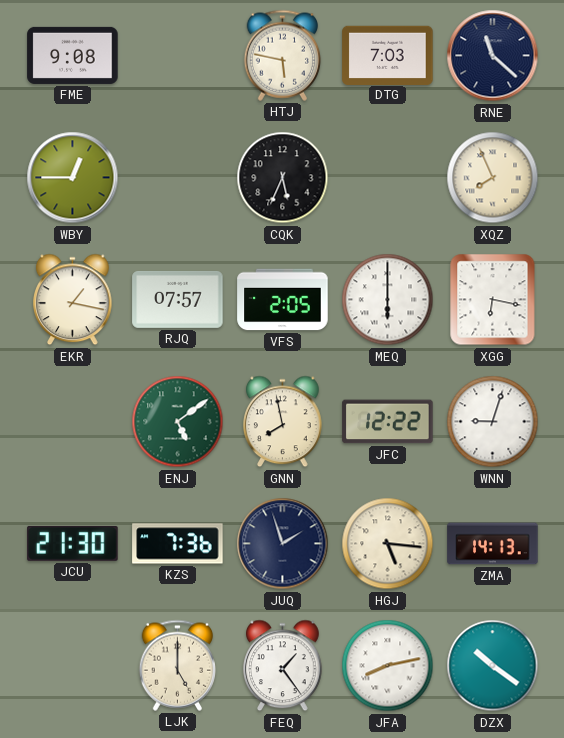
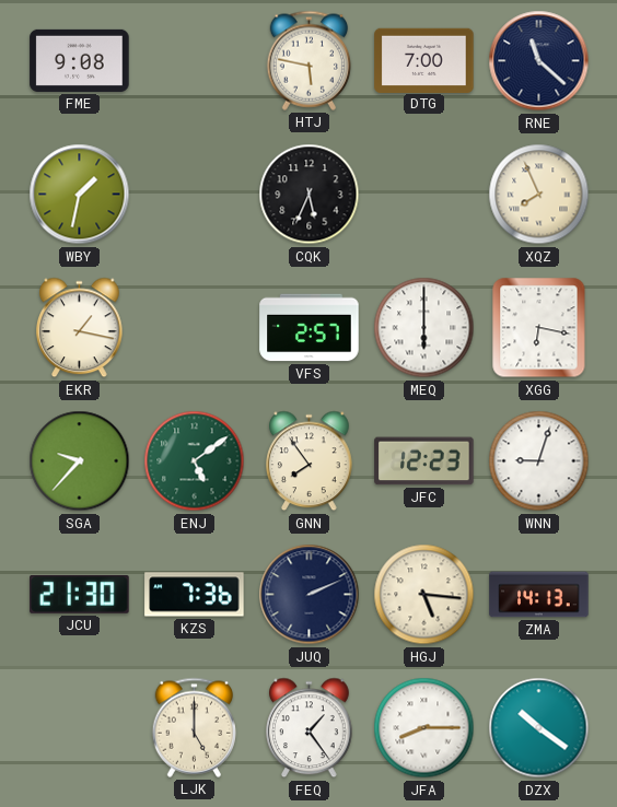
DTG: 7:03 -> 7:00
WBY: 12:45 -> 1:32
RJQ: 07:57 -> none
VFS: 2:05 -> 2:57
SGA: none -> 9:37
GNN: 7:58 -> 7:54
JFC: 12:22 -> 12:23
JUQ: 1:57 -> 2:11
JFA: 8:13 -> 8:15
